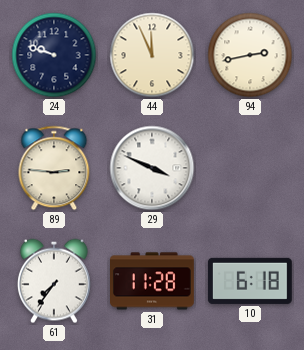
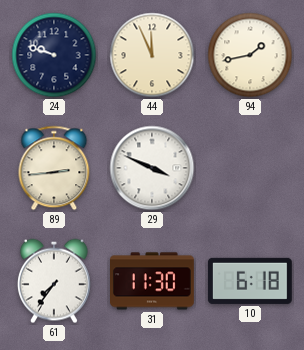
94: 2:43 -> 1:43
89: 2:46 -> 2:44
31: 11:28 -> 11:30
